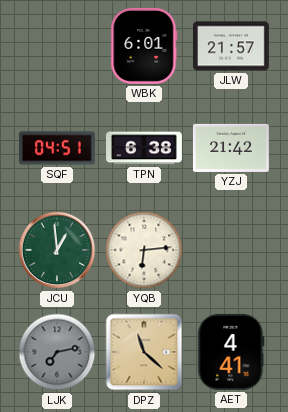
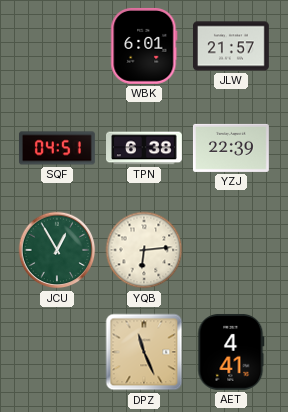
YZJ: 21:42 -> 22:39
JCU: 12:59 -> 12:55
LJK: 7:13 -> none
DPZ: 11:22 -> 11:26
